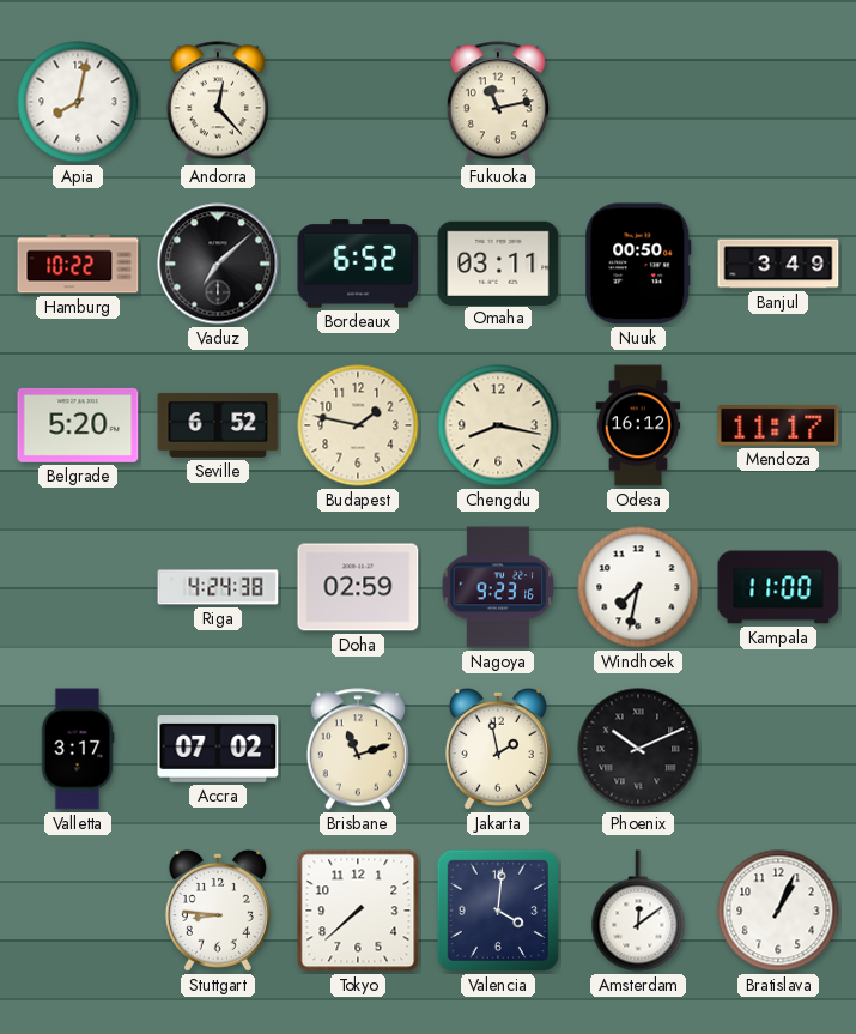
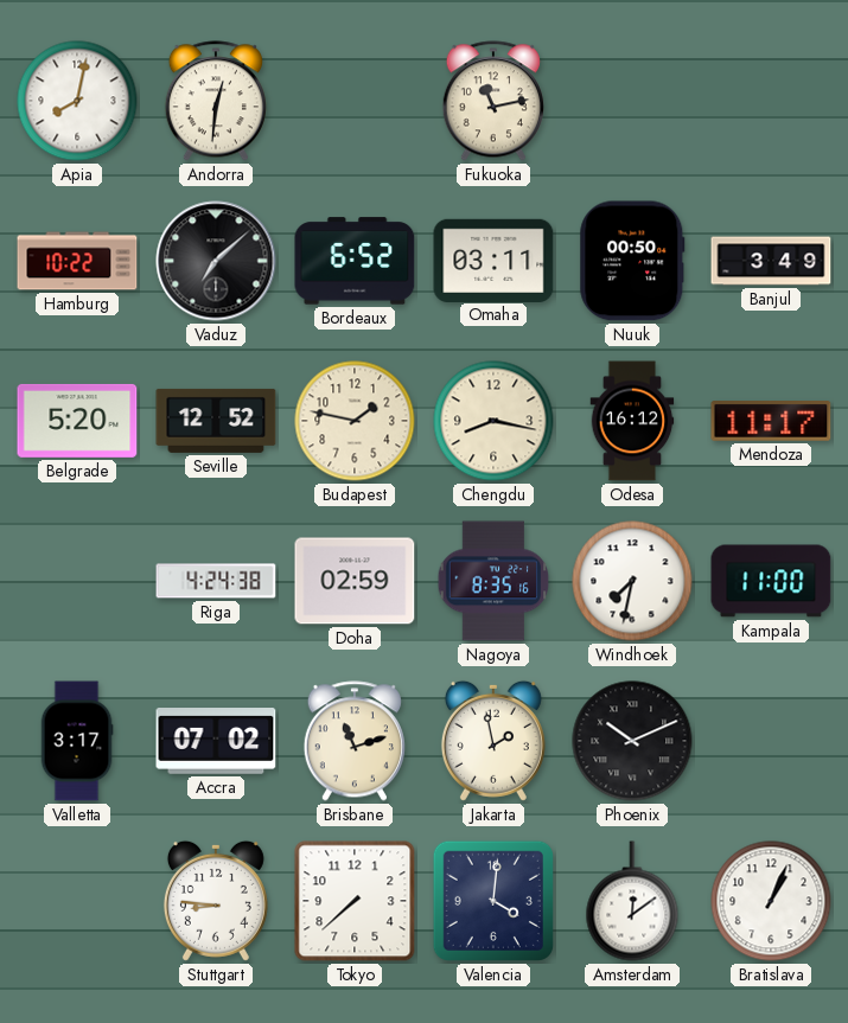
Andorra: 12:23 -> 12:31
Seville: 6:52 -> 12:52
Nagoya: 9:23 -> 8:35
